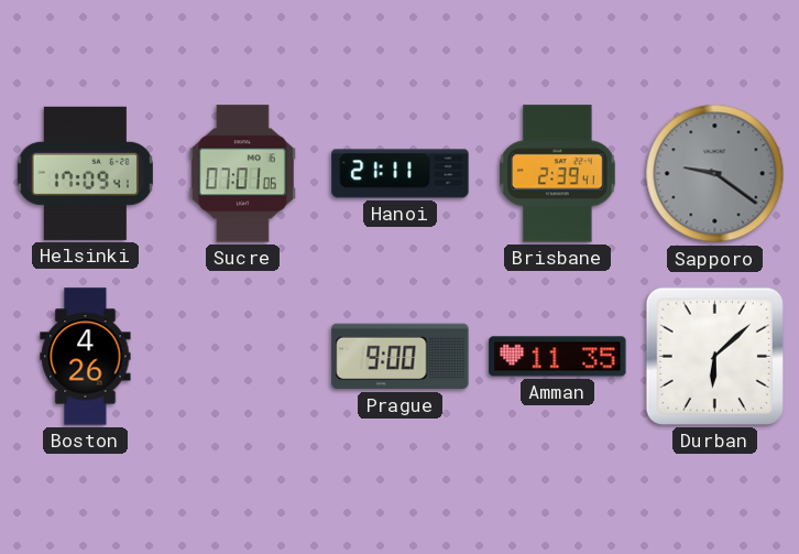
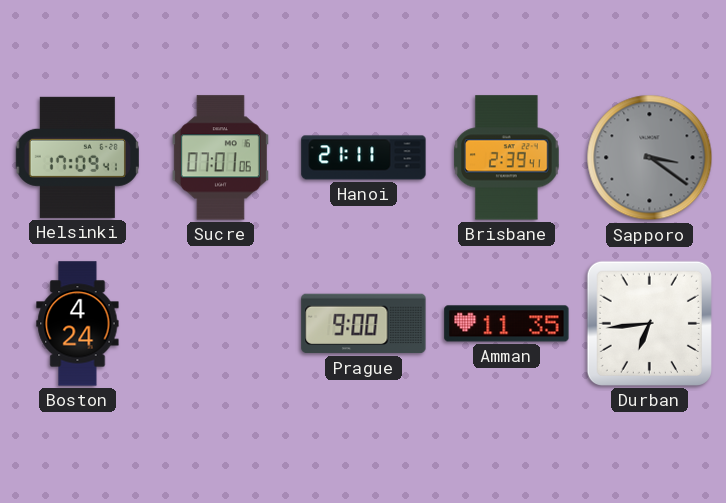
Sapporo: 9:21 -> 3:21
Boston: 4:26 -> 4:24
Durban: 6:08 -> 6:44
